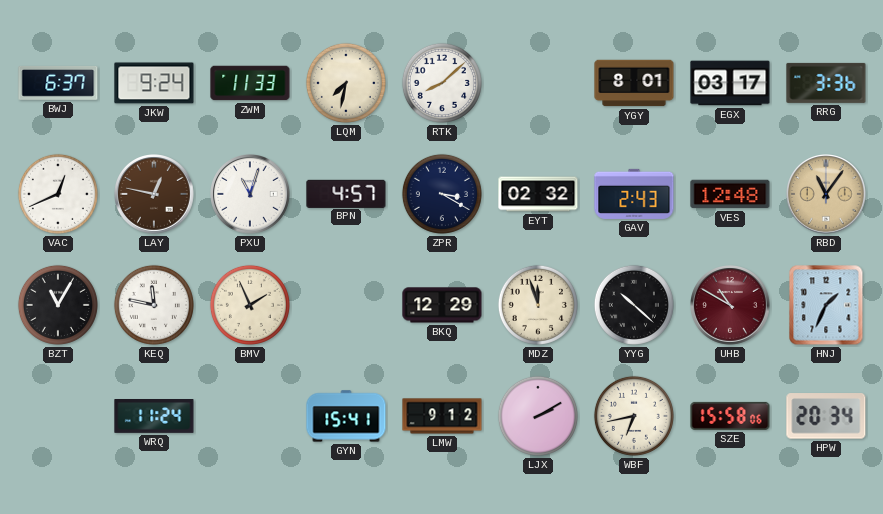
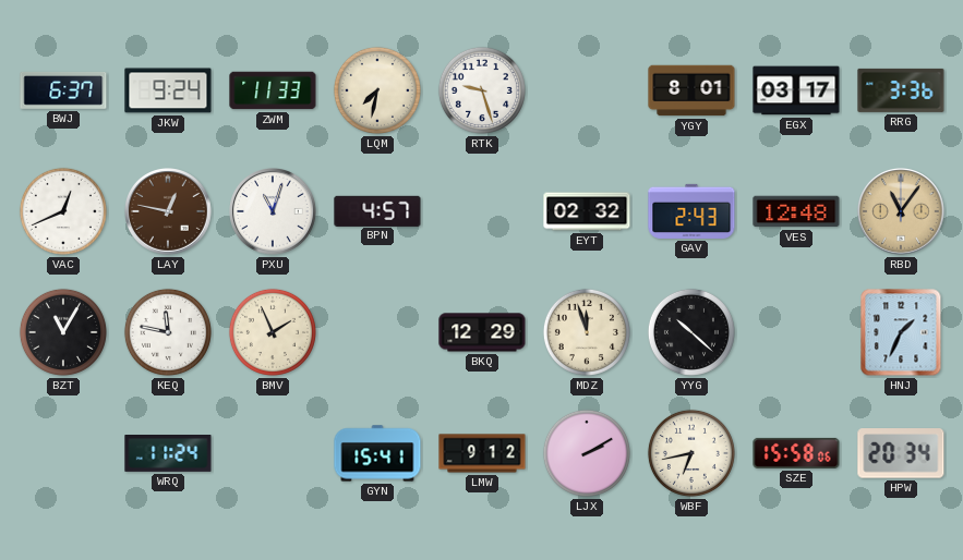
RTK: 8:08 -> 9:27
ZPR: 3:20 -> none
UHB: 10:50 -> none
